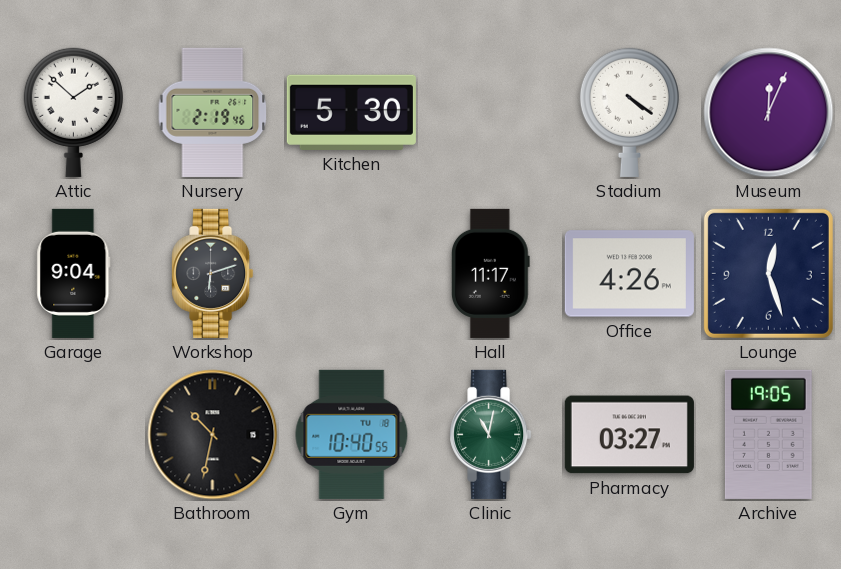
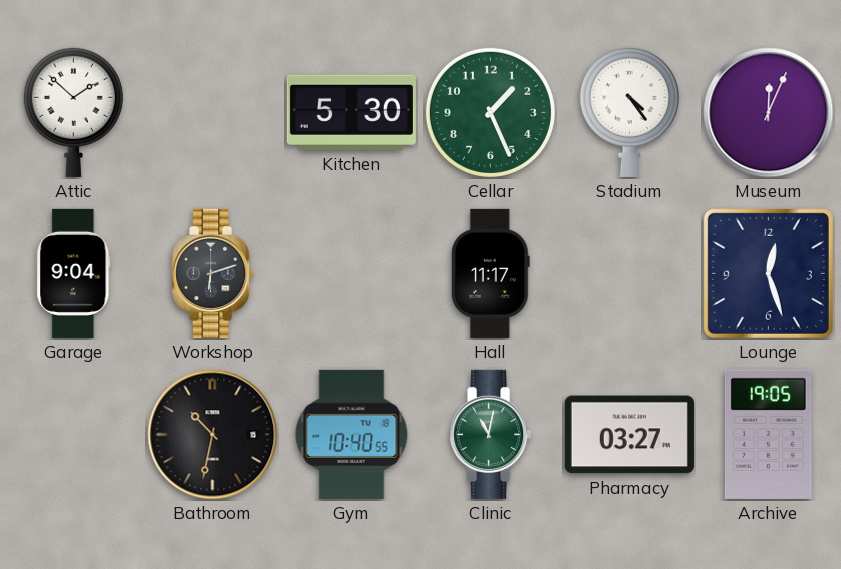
Nursery: 2:19 -> none
Cellar: none -> 1:26
Stadium: 4:21 -> 4:24
Office: 4:26 -> none
